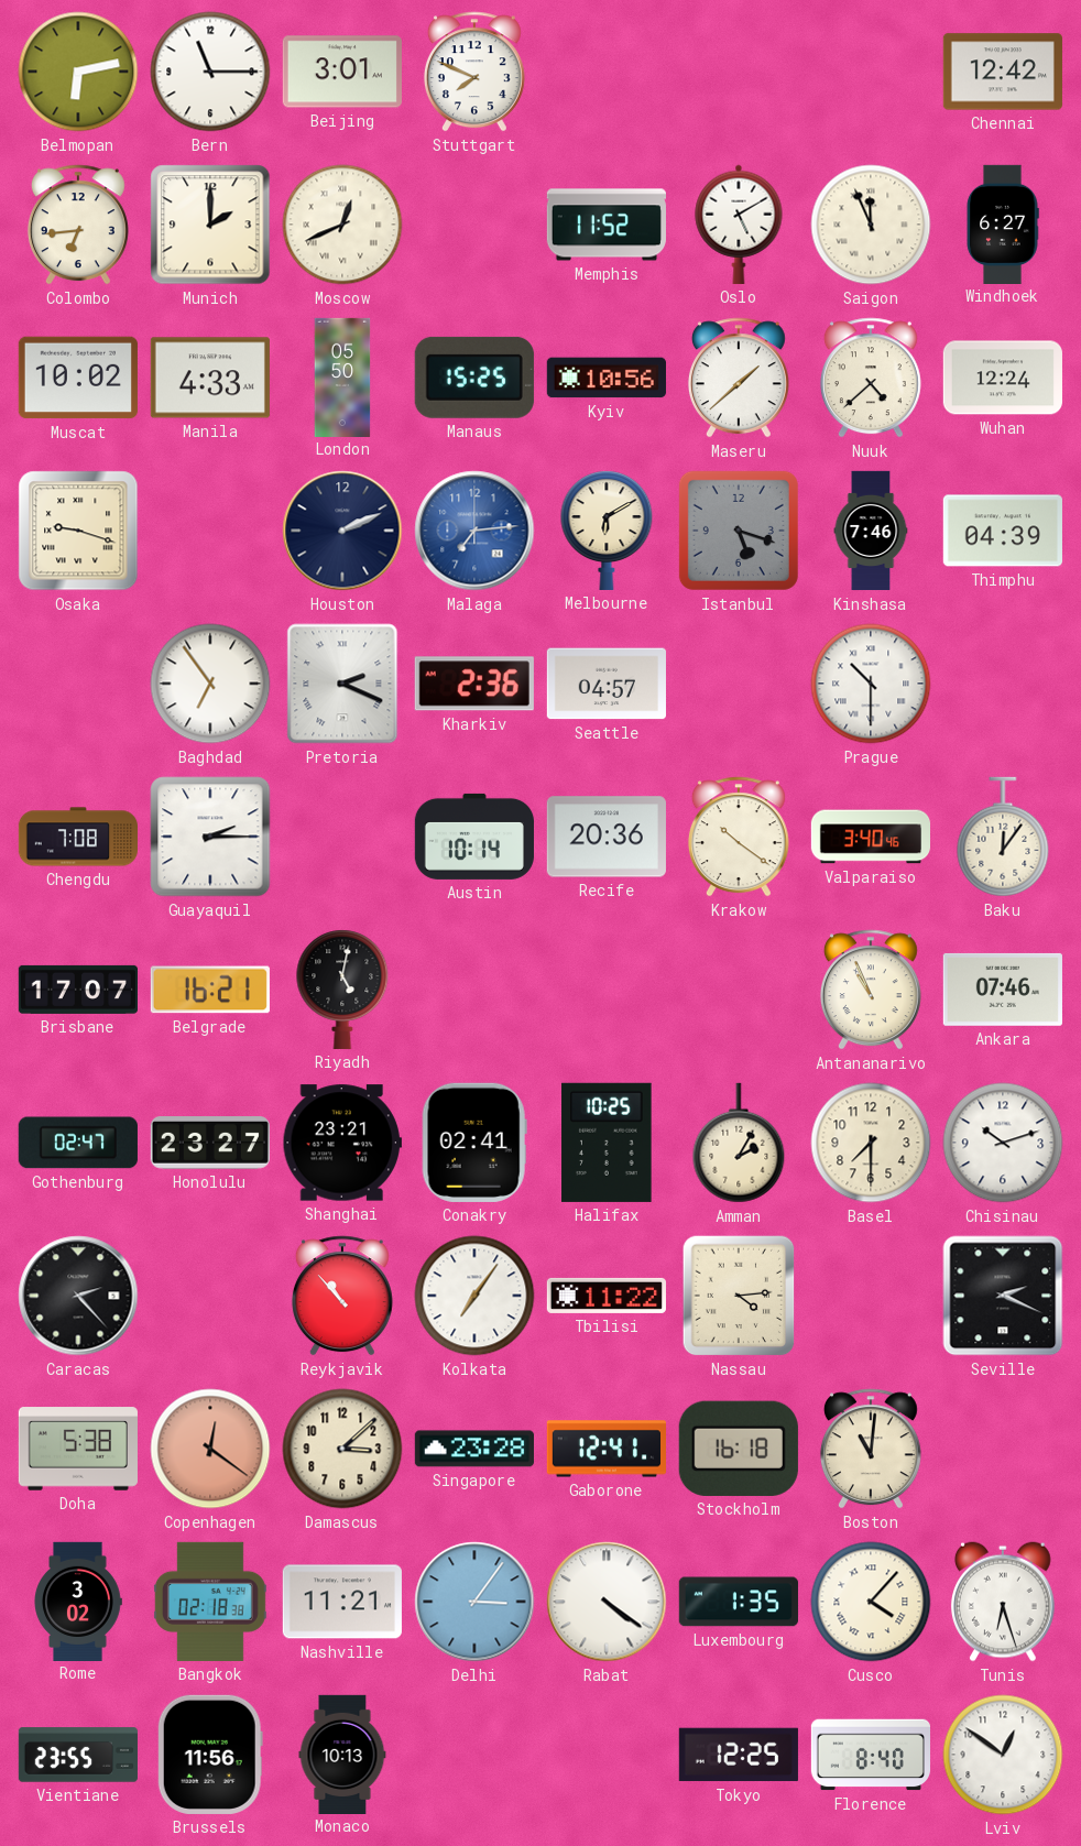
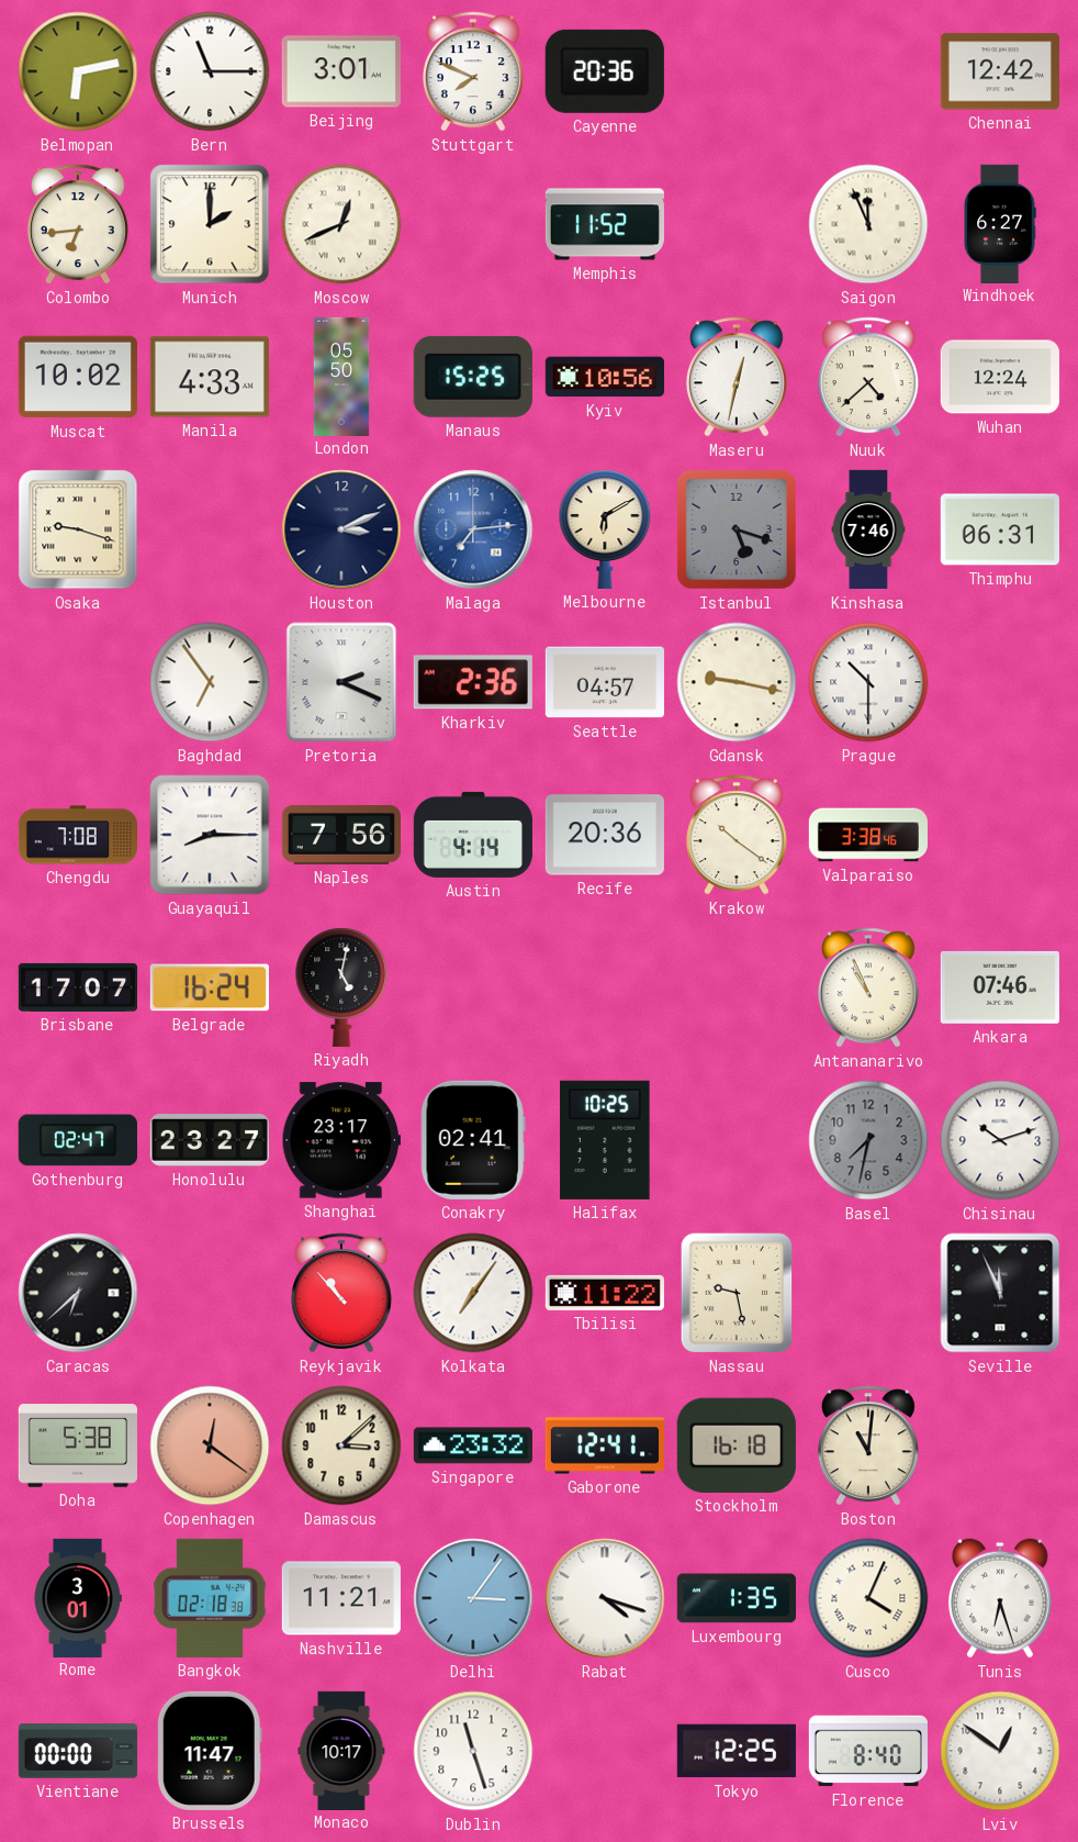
Cayenne: none -> 20:36
Oslo: 5:10 -> none
Maseru: 1:38 -> 12:32
Houston: 2:11 -> 3:11
Thimphu: 04:39 -> 06:31
Gdansk: none -> 9:17
Guayaquil: 2:15 -> 8:15
Naples: none -> 7:56
Austin: 10:14 -> 4:14
Valparaiso: 3:40 -> 3:38
Baku: 12:06 -> none
Belgrade: 16:21 -> 16:24
Shanghai: 23:21 -> 23:17
Amman: 2:05 -> none
Basel: 7:30 -> 7:32
Basel dial: cream -> grey
Caracas: 2:23 -> 6:38
Nassau: 4:14 -> 9:28
Seville: 2:19 -> 11:56
Singapore: 23:28 -> 23:32
Rome: 3:02 -> 3:01
Rabat: 4:21 -> 4:18
Cusco: 4:07 -> 4:04
Vientiane: 23:55 -> 00:00
Brussels: 11:56 -> 11:47
Monaco: 10:13 -> 10:17
Dublin: none -> 11:27
